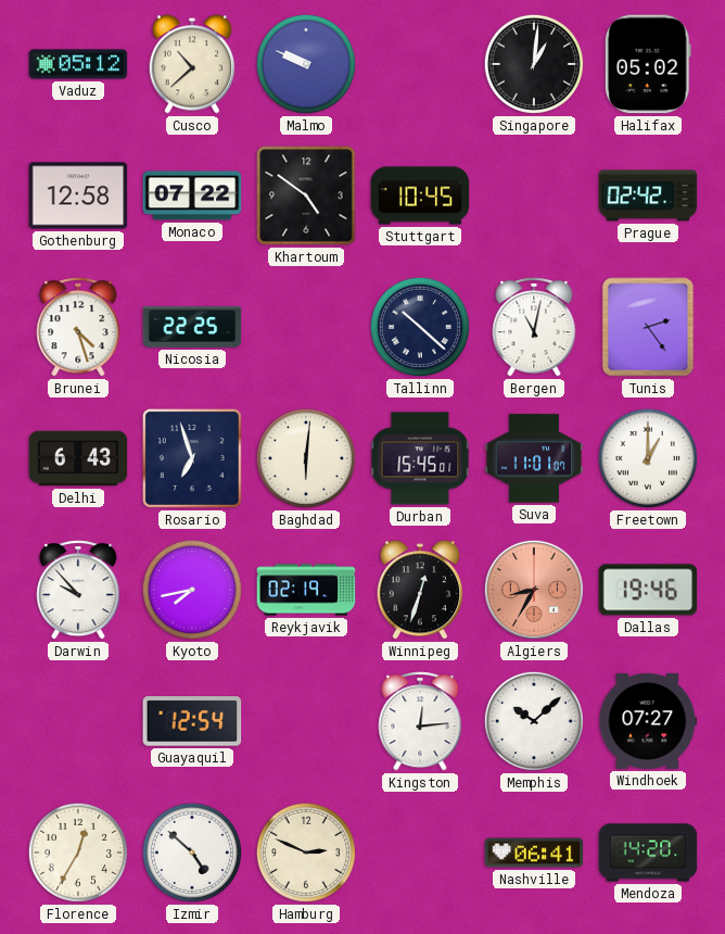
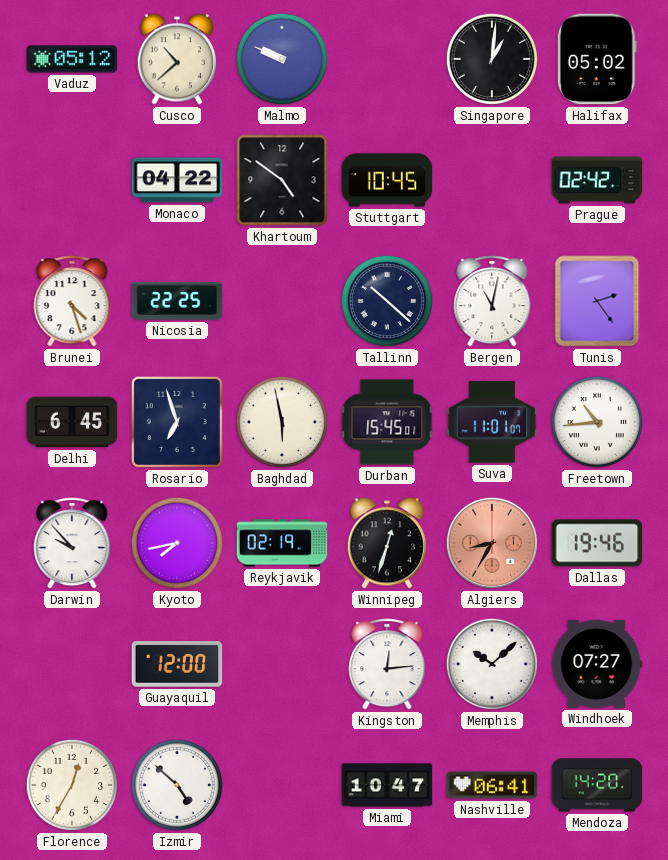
Gothenburg: 12:58 -> none
Monaco: 07:22 -> 04:22
Delhi: 6:43 -> 6:45
Baghdad: 6:01 -> 5:58
Freetown: 1:00 -> 10:44
Guayaquil: 12:54 -> 12:00
Hamburg: 2:49 -> none
Miami: none -> 10:47
